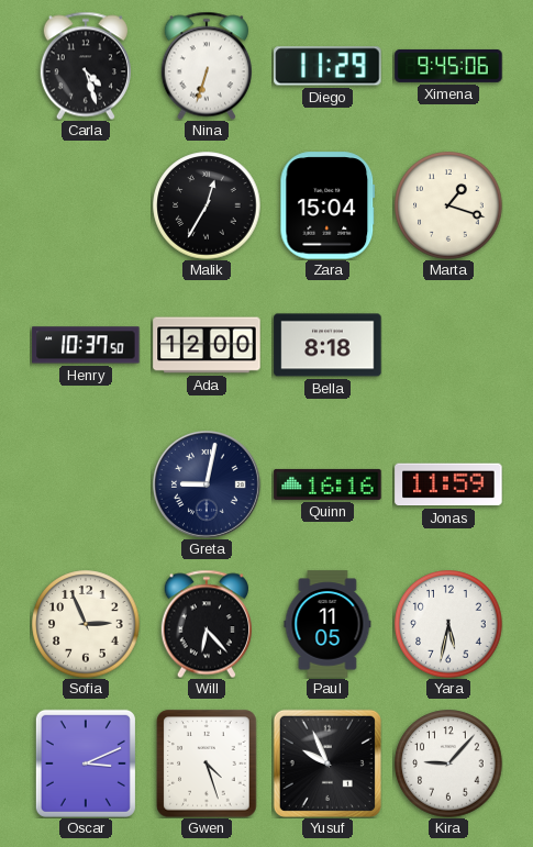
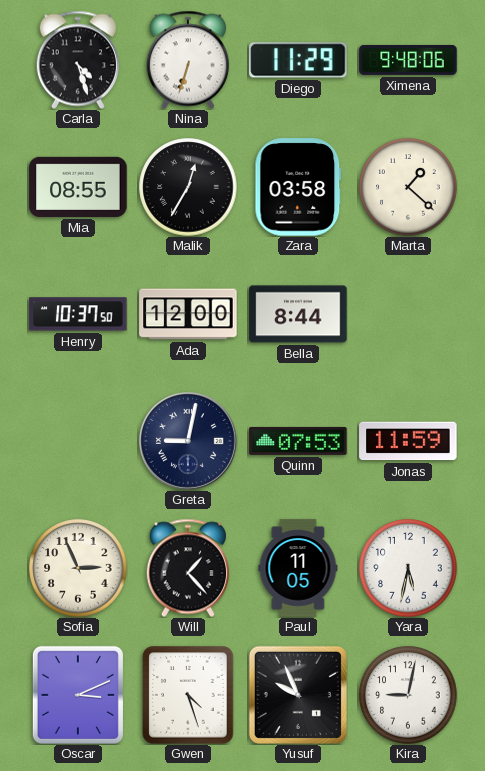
Ximena: 9:45 -> 9:48
Mia: none -> 08:55
Zara: 15:04 -> 03:58
Marta: 1:18 -> 1:22
Bella: 8:18 -> 8:44
Quinn: 16:16 -> 07:53
Will: 6:23 -> 1:23
Kira: 9:07 -> 9:02
